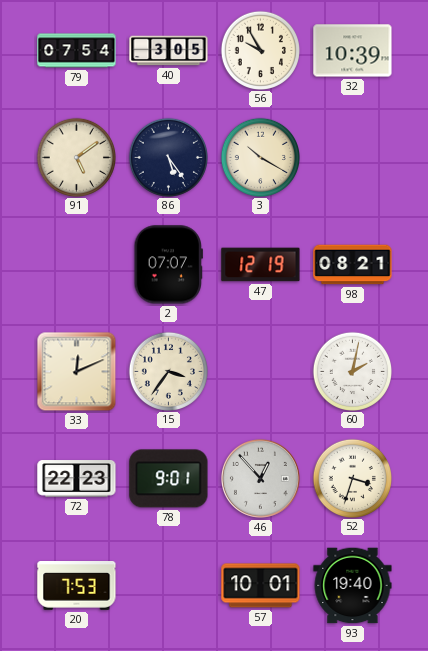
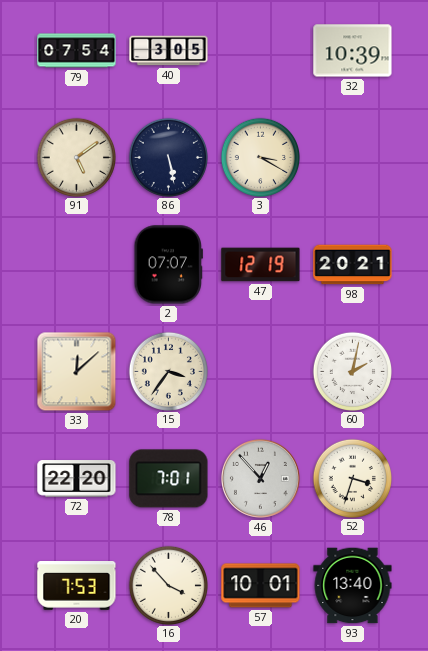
56: 9:55 -> none
86: 5:24 -> 5:28
3: 10:20 -> 3:20
98: 08:21 -> 20:21
33: 12:11 -> 12:08
72: 22:23 -> 22:20
78: 9:01 -> 7:01
16: none -> 3:53
93: 19:40 -> 13:40
